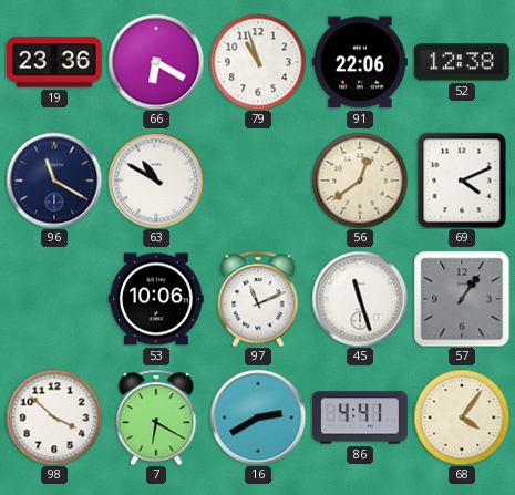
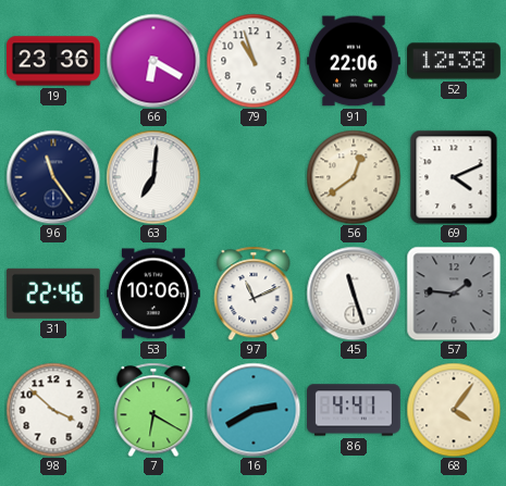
96: 11:20 -> 11:24
63: 10:50 -> 7:01
31: none -> 22:46
57: 1:06 -> 1:46
